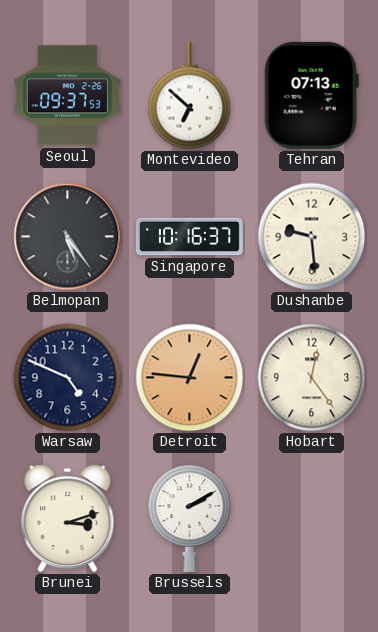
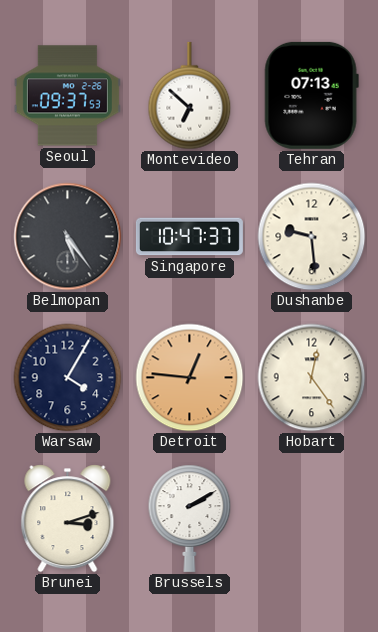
Singapore: 10:16 -> 10:47
Warsaw: 4:49 -> 4:05
